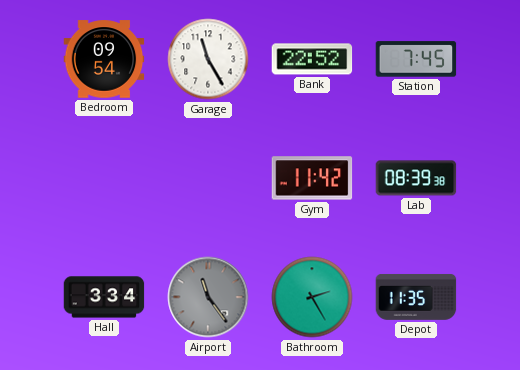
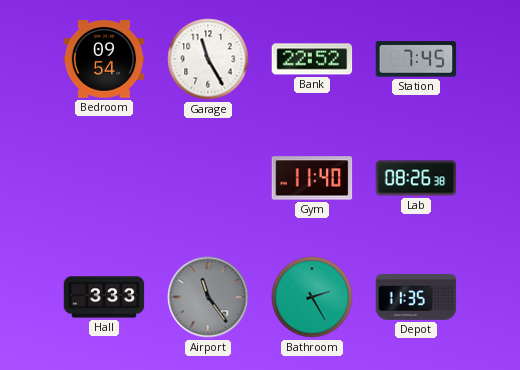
Gym: 11:42 -> 11:40
Lab: 08:39 -> 08:26
Hall: 3:34 -> 3:33
